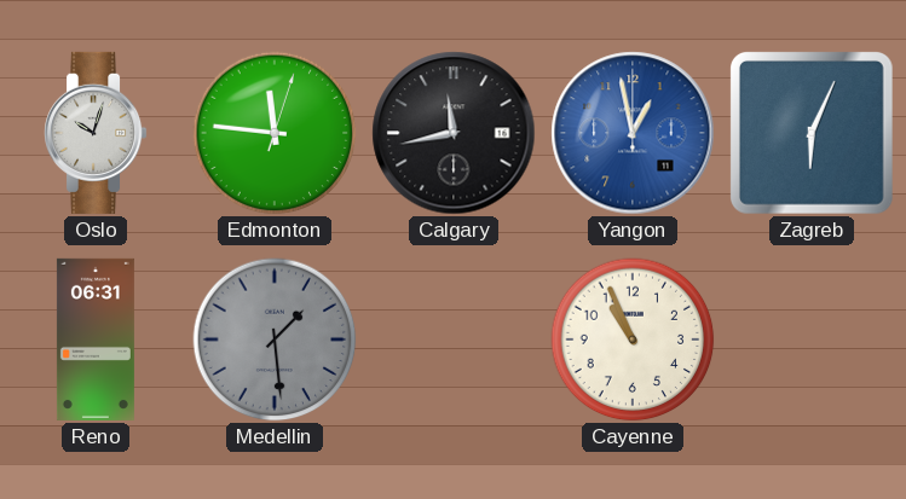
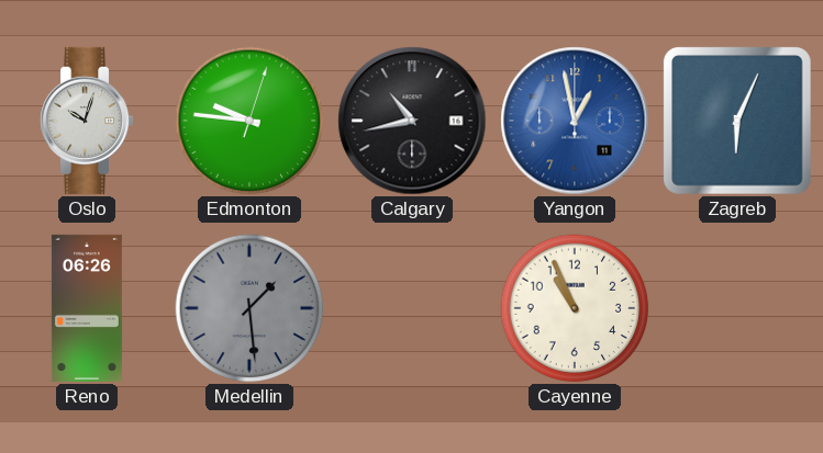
Edmonton: 11:46 -> 9:46
Calgary: 11:43 -> 10:43
Reno: 06:31 -> 06:26
